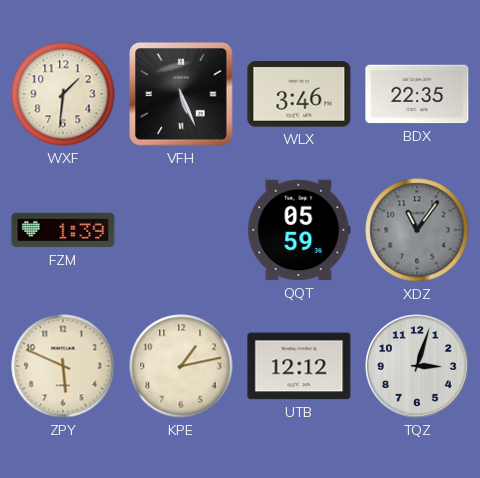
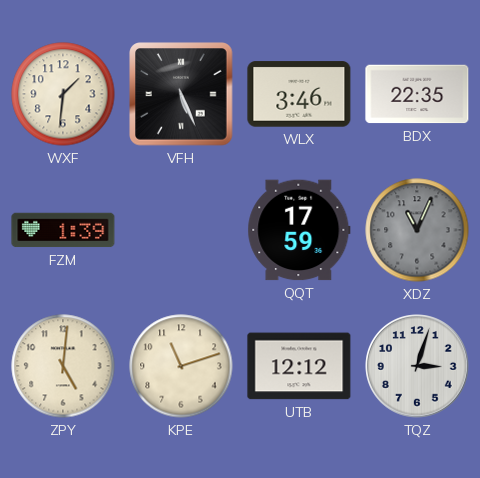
QQT: 05:59 -> 17:59
XDZ: 11:06 -> 11:04
ZPY: 5:49 -> 5:01
KPE: 1:13 -> 11:12
